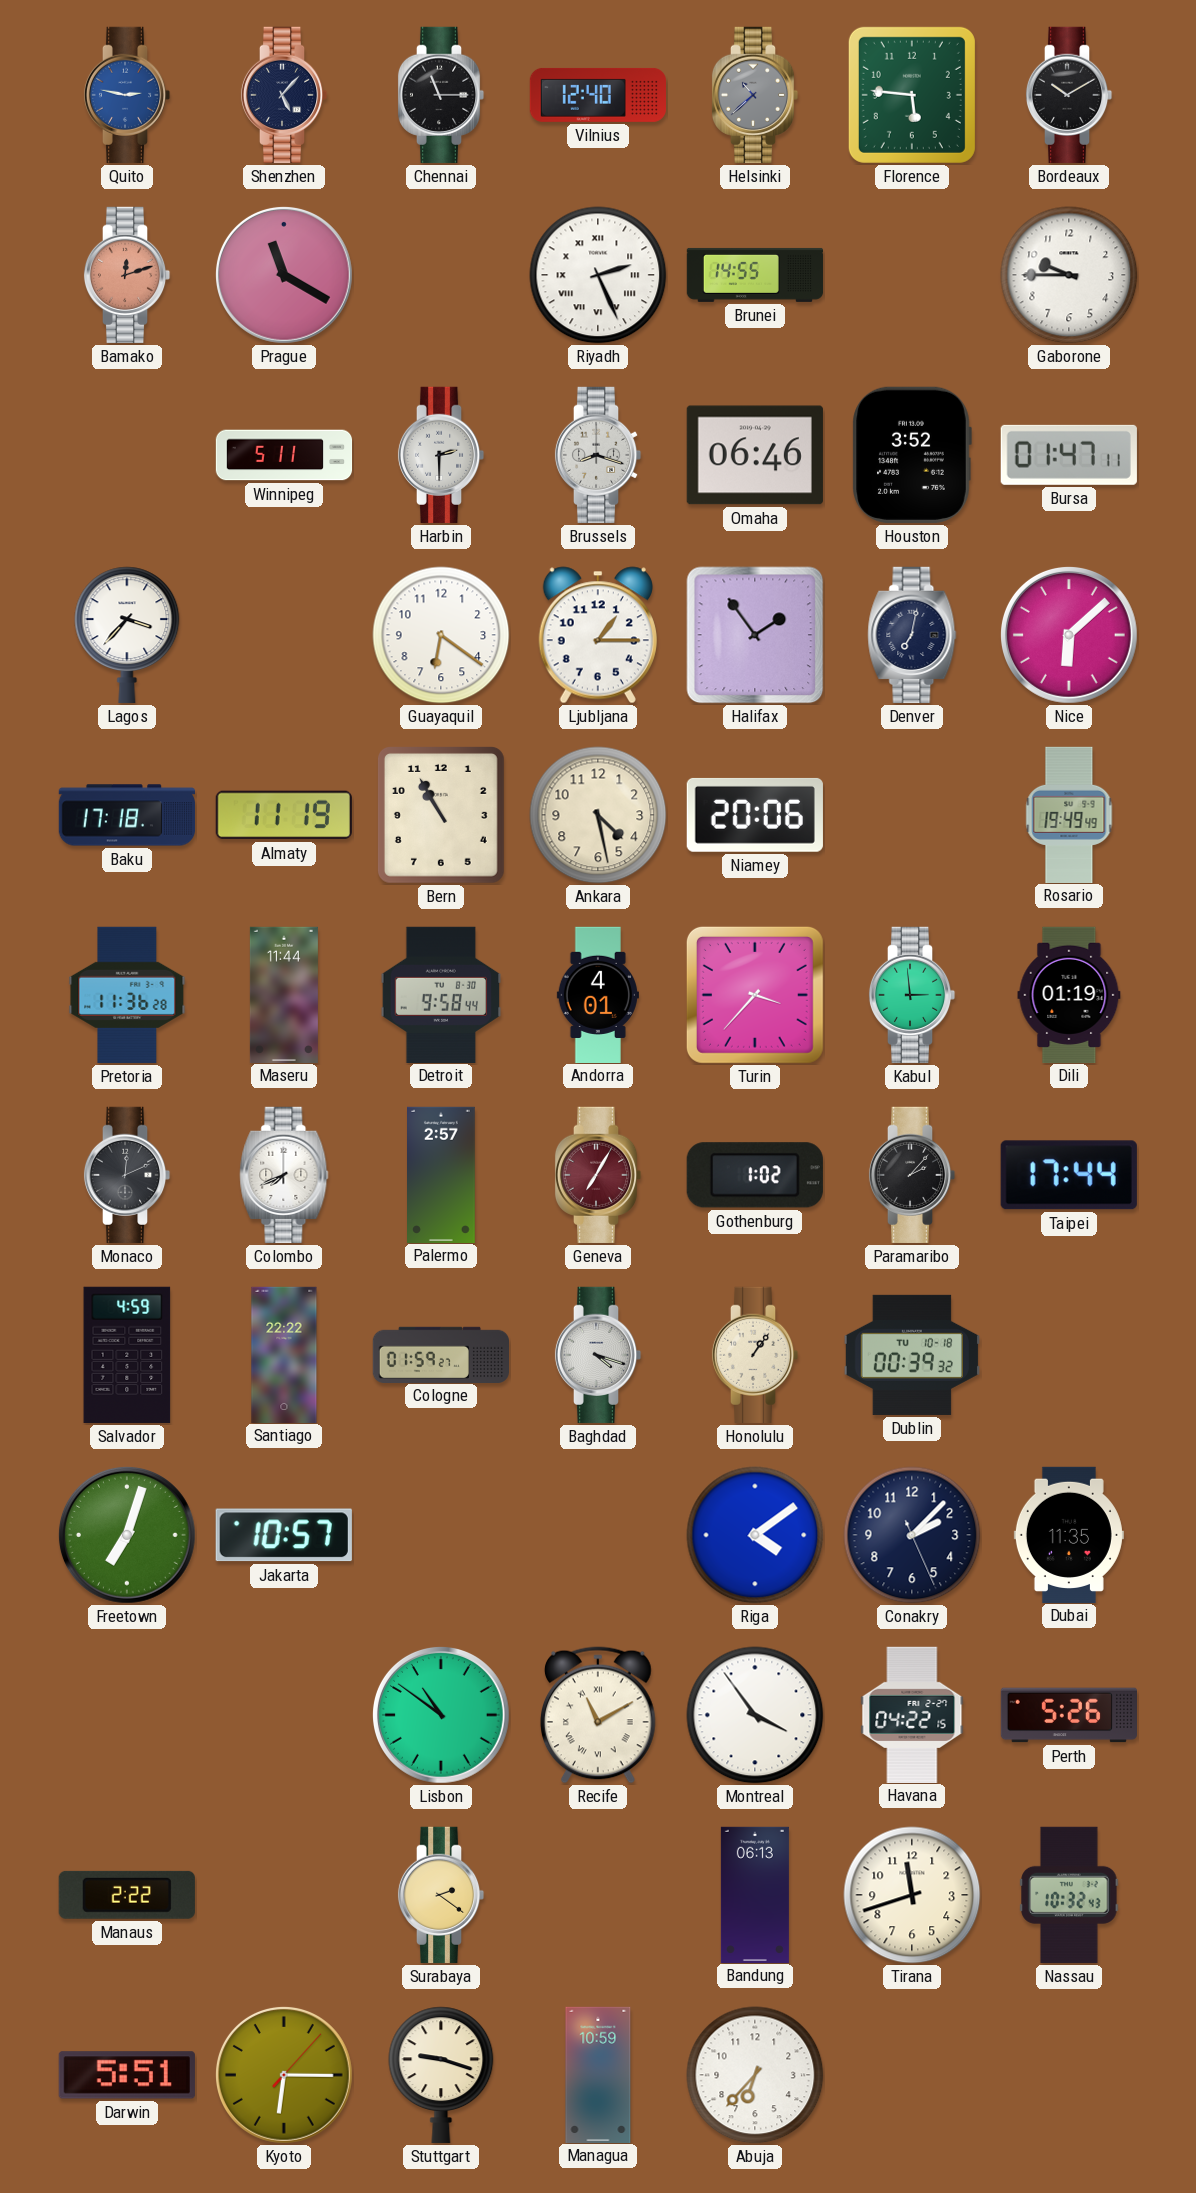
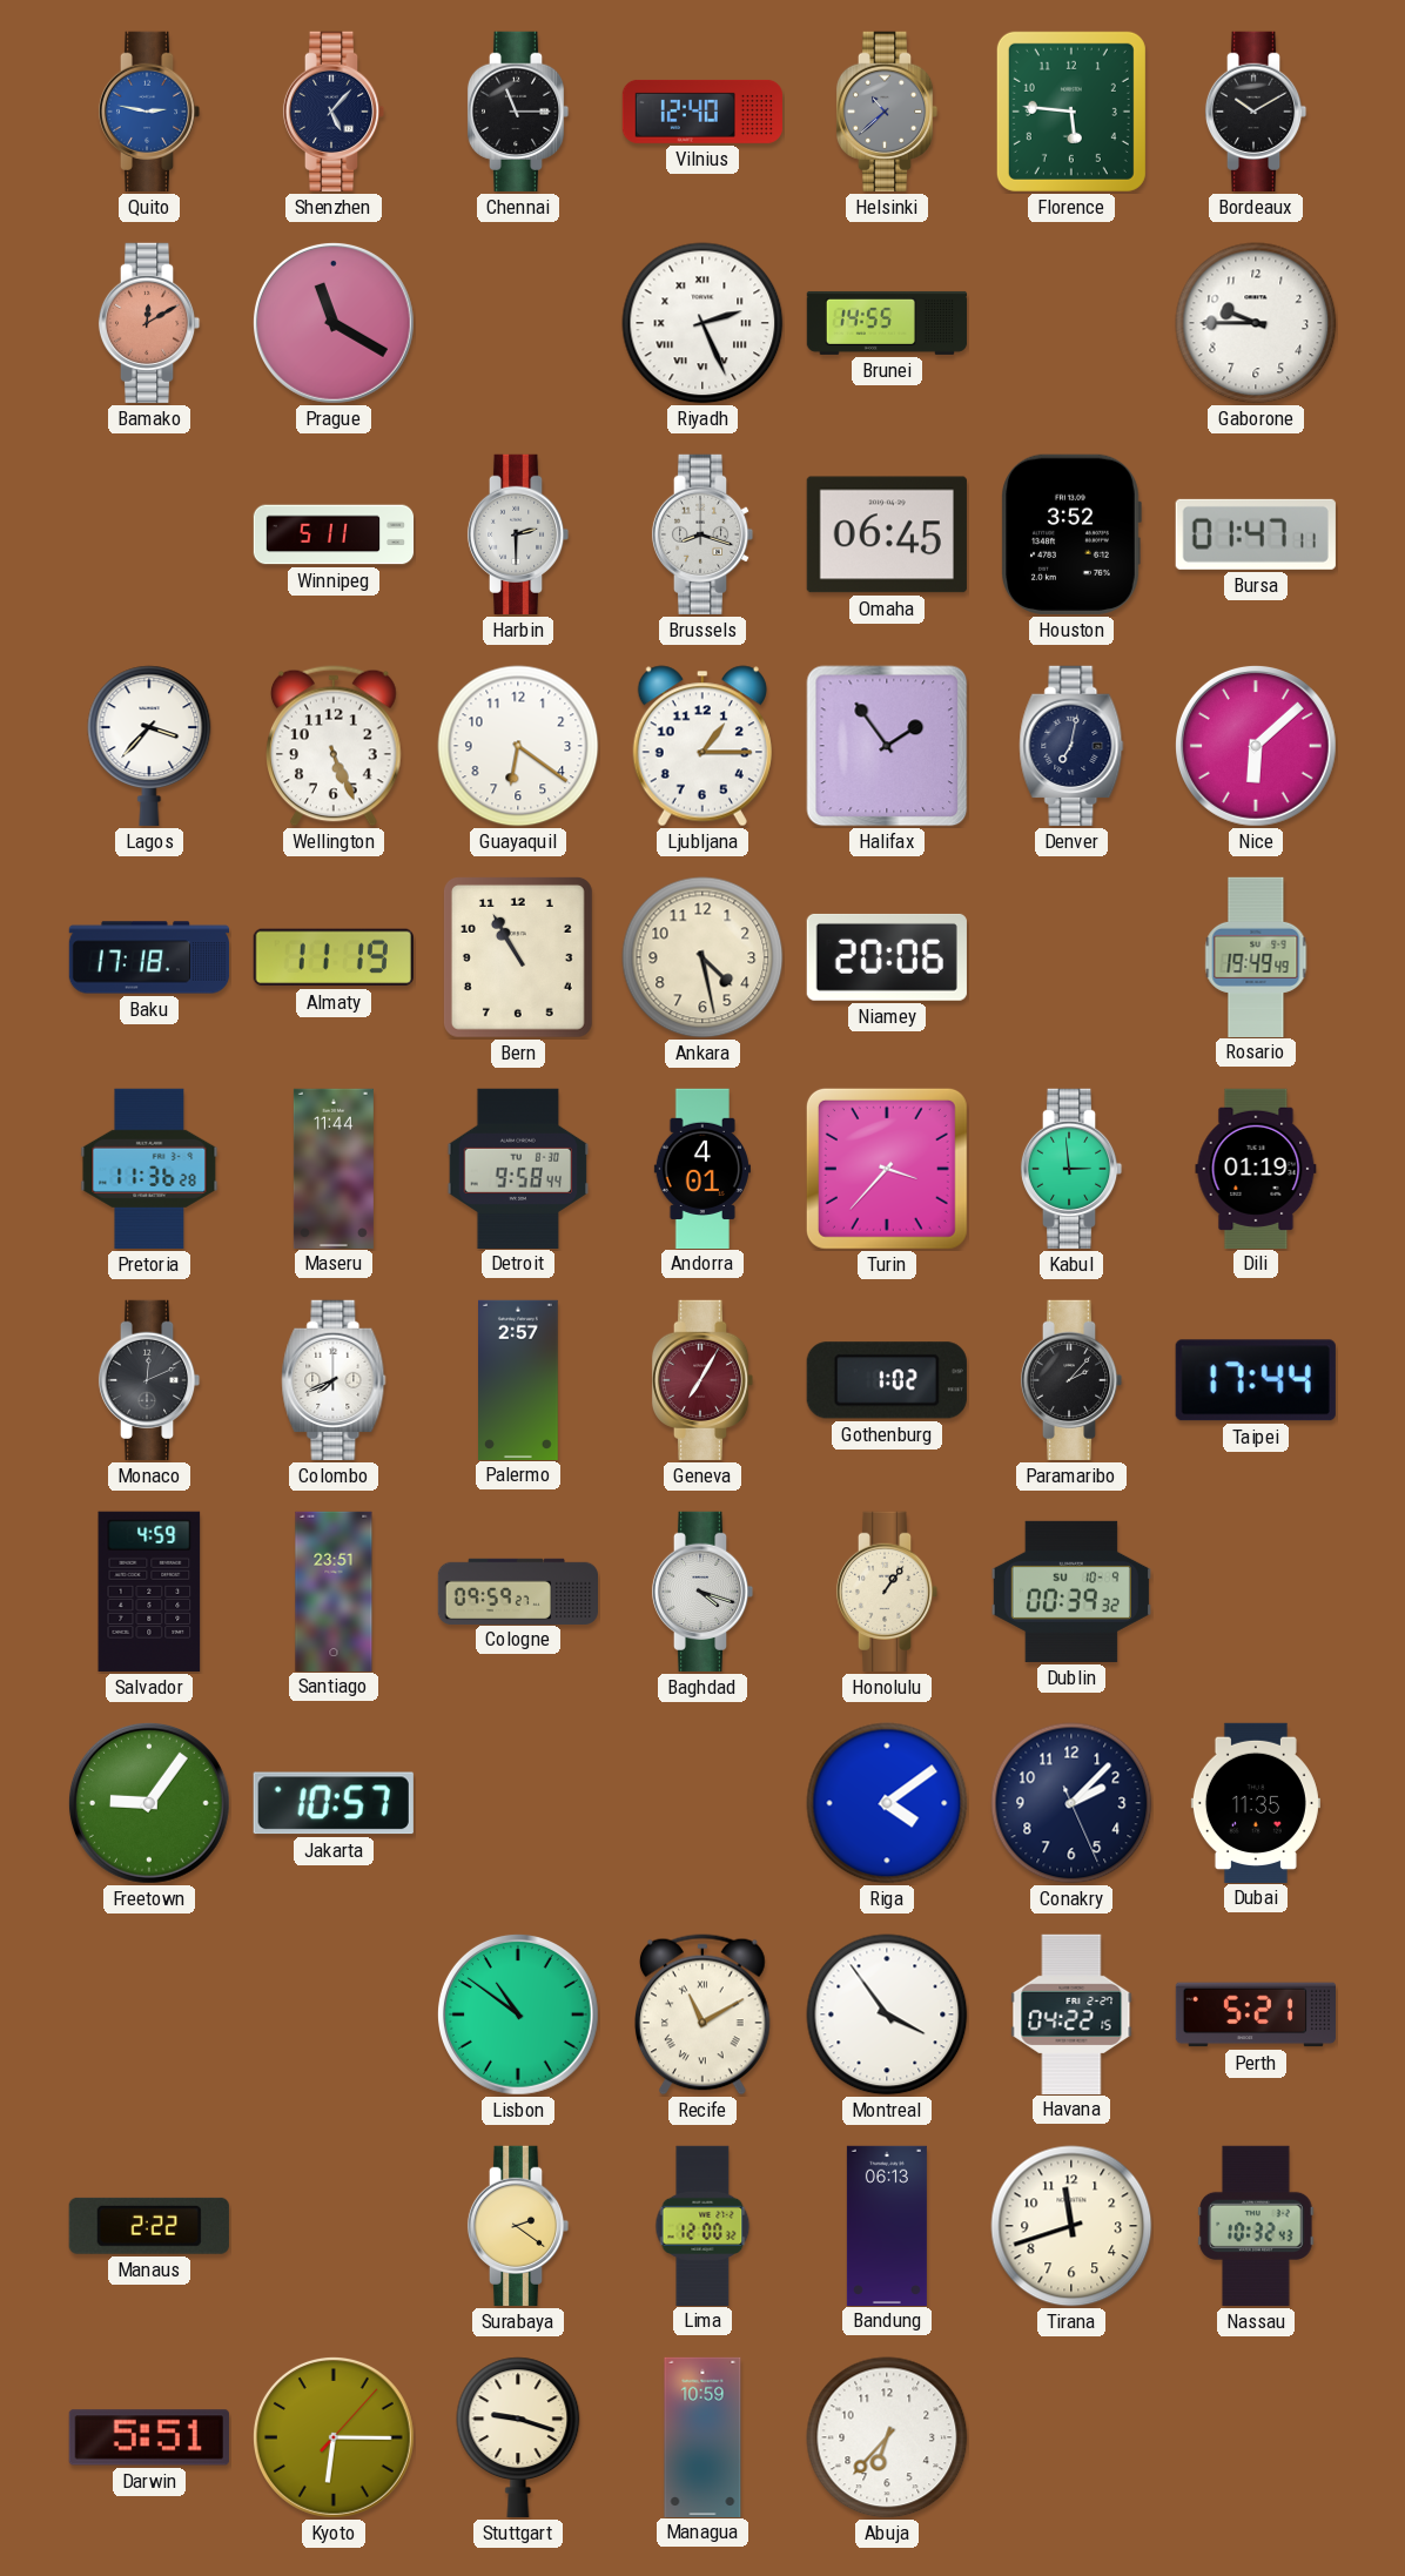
Bamako: 12:12 -> 12:10
Omaha: 06:46 -> 06:45
Wellington: none -> 5:26
Santiago: 22:22 -> 23:51
Cologne: 01:59 -> 09:59
Dublin date: TU 10-18 -> SU 10-9
Freetown: 7:03 -> 9:06
Perth: 5:26 -> 5:21
Lima: none -> 12:00
